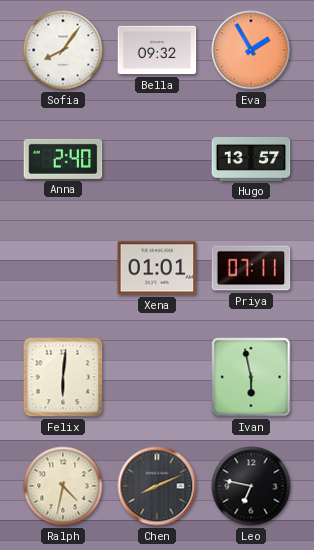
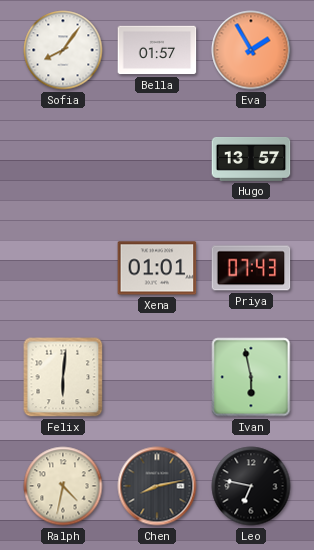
Bella: 09:32 -> 01:57
Anna: 2:40 -> none
Priya: 07:11 -> 07:43
Chen: 8:11 -> 8:13
